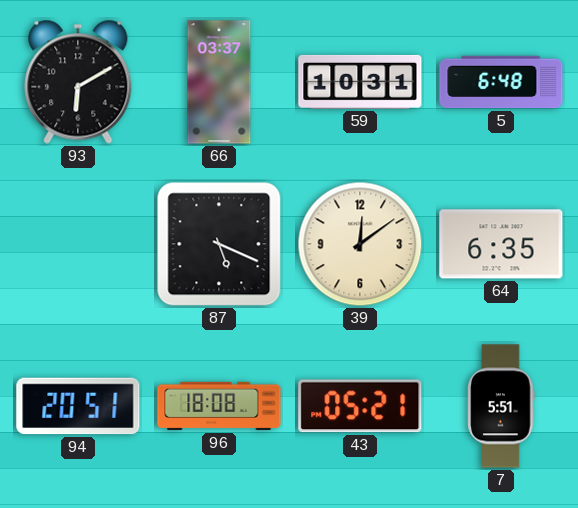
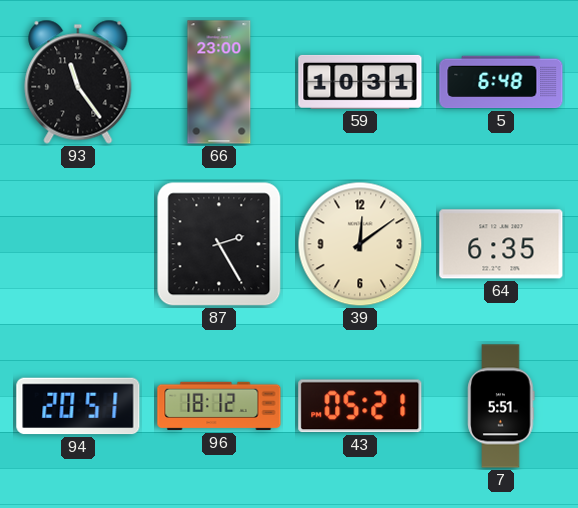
93: 6:10 -> 11:24
66: 03:37 -> 23:00
87: 5:19 -> 2:25
96: 18:08 -> 18:12
